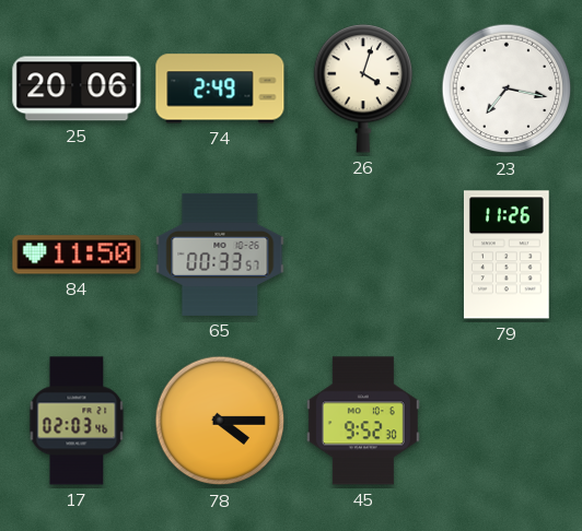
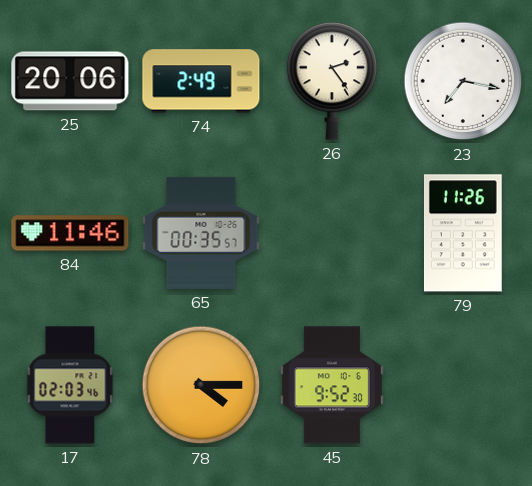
26: 4:03 -> 2:24
84: 11:50 -> 11:46
65: 00:33 -> 00:35
